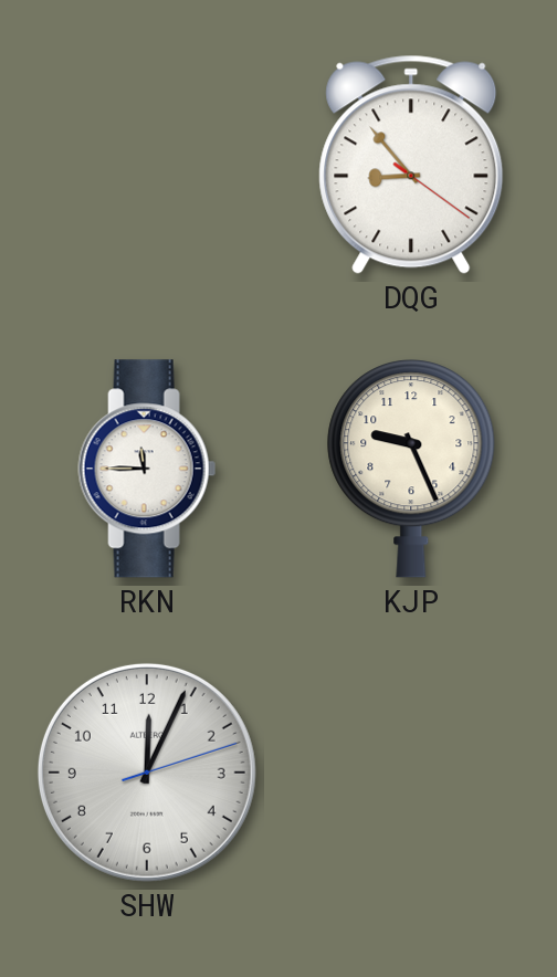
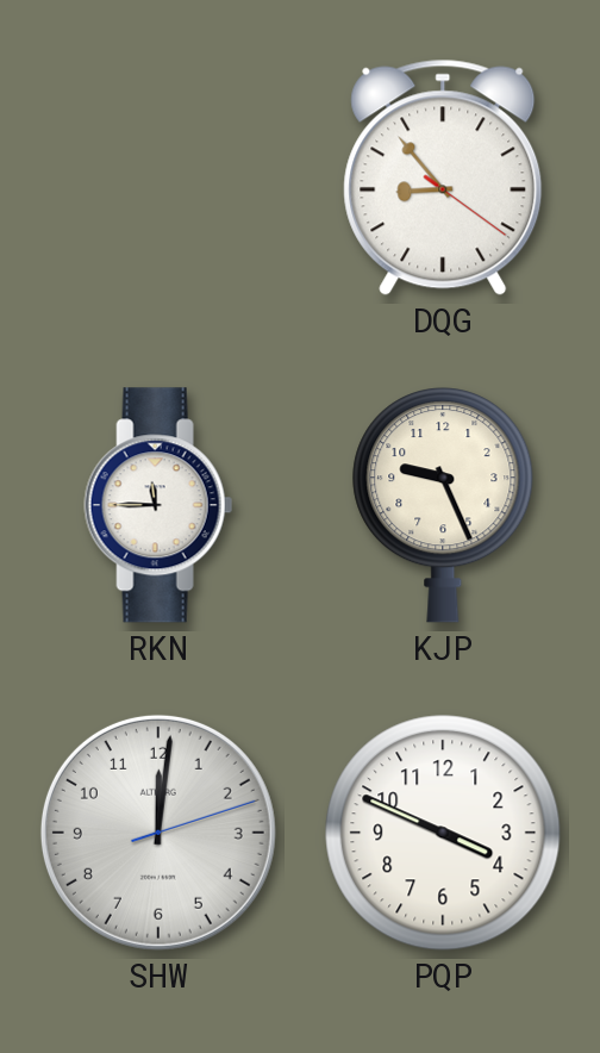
SHW: 12:04 -> 12:01
PQP: none -> 3:49
